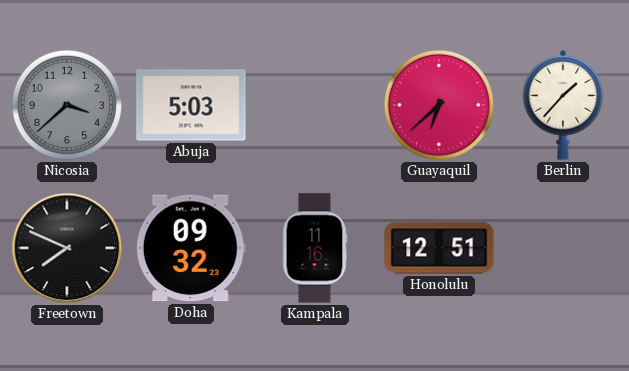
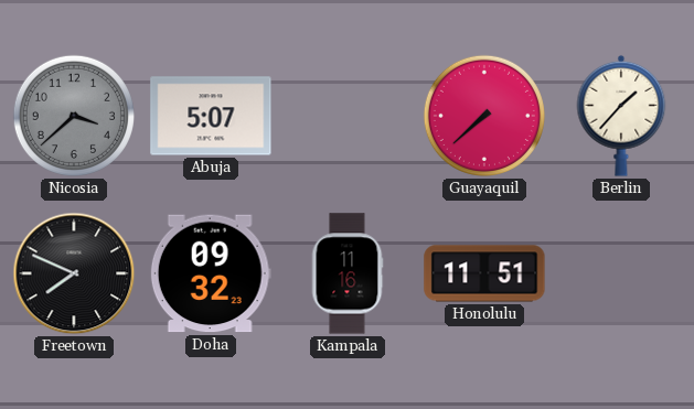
Abuja: 5:03 -> 5:07
Guayaquil: 6:38 -> 7:38
Honolulu: 12:51 -> 11:51
